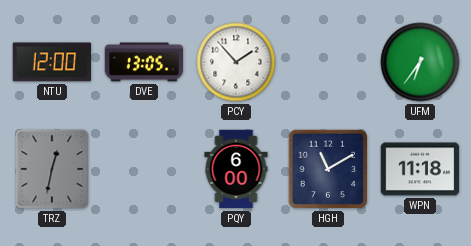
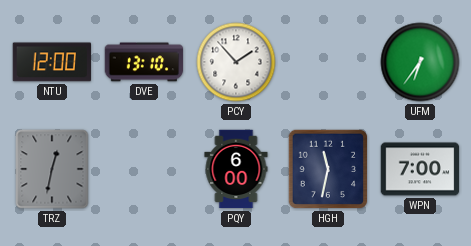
DVE: 13:05 -> 13:10
HGH: 11:10 -> 11:32
WPN: 11:18 -> 7:00
